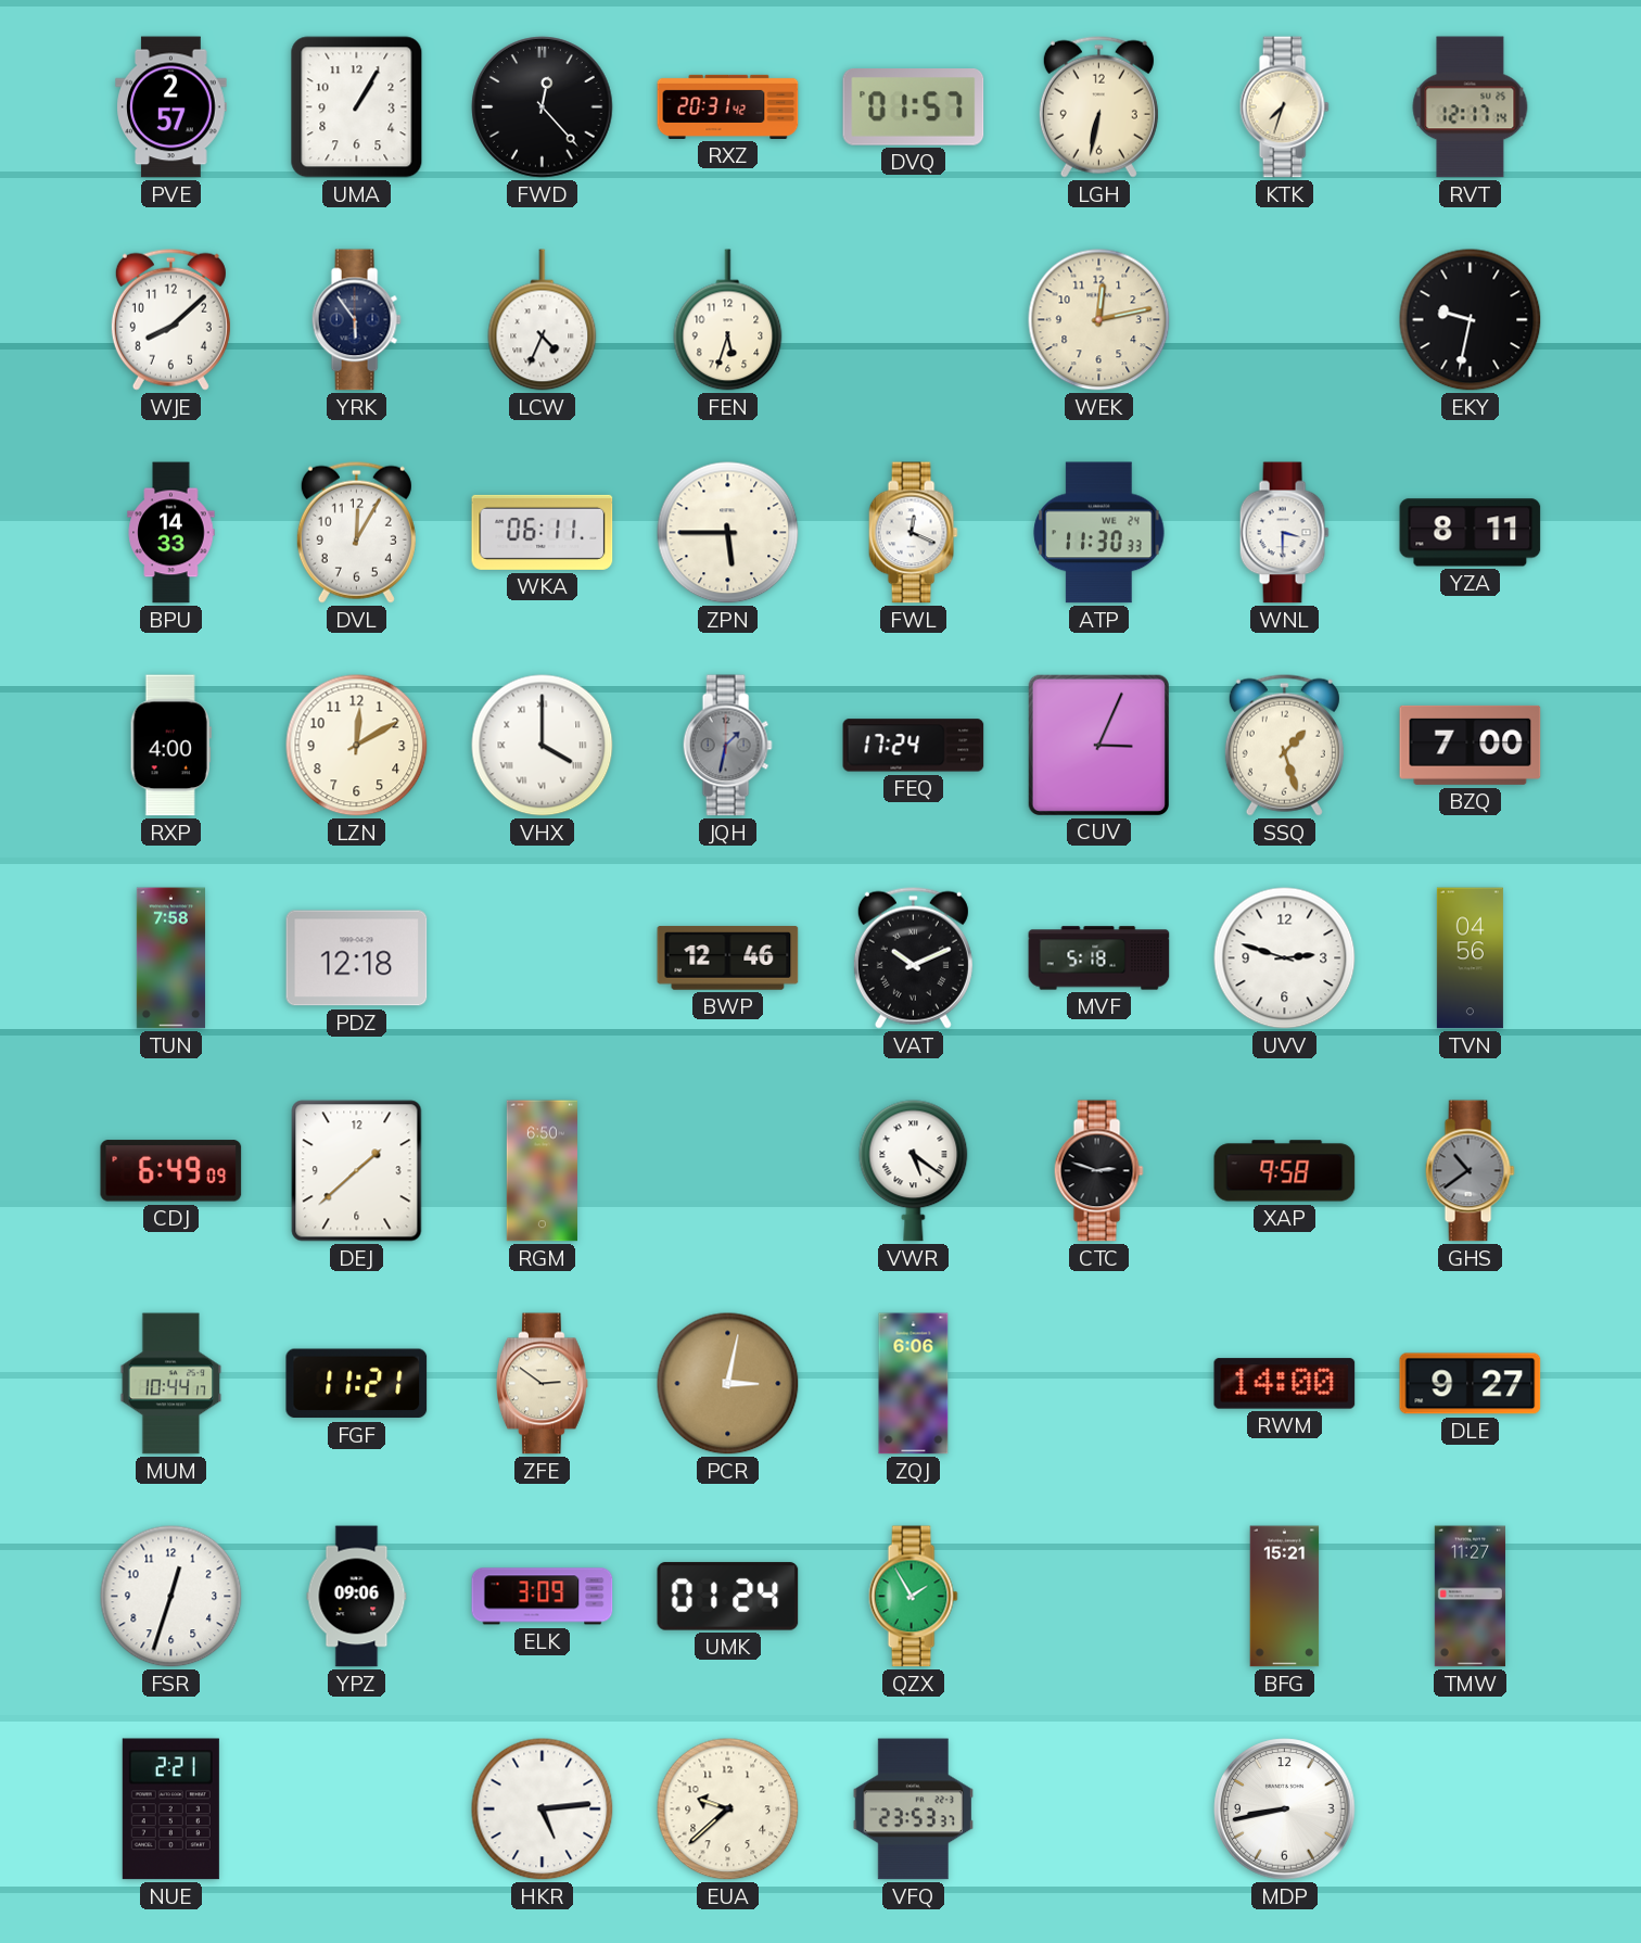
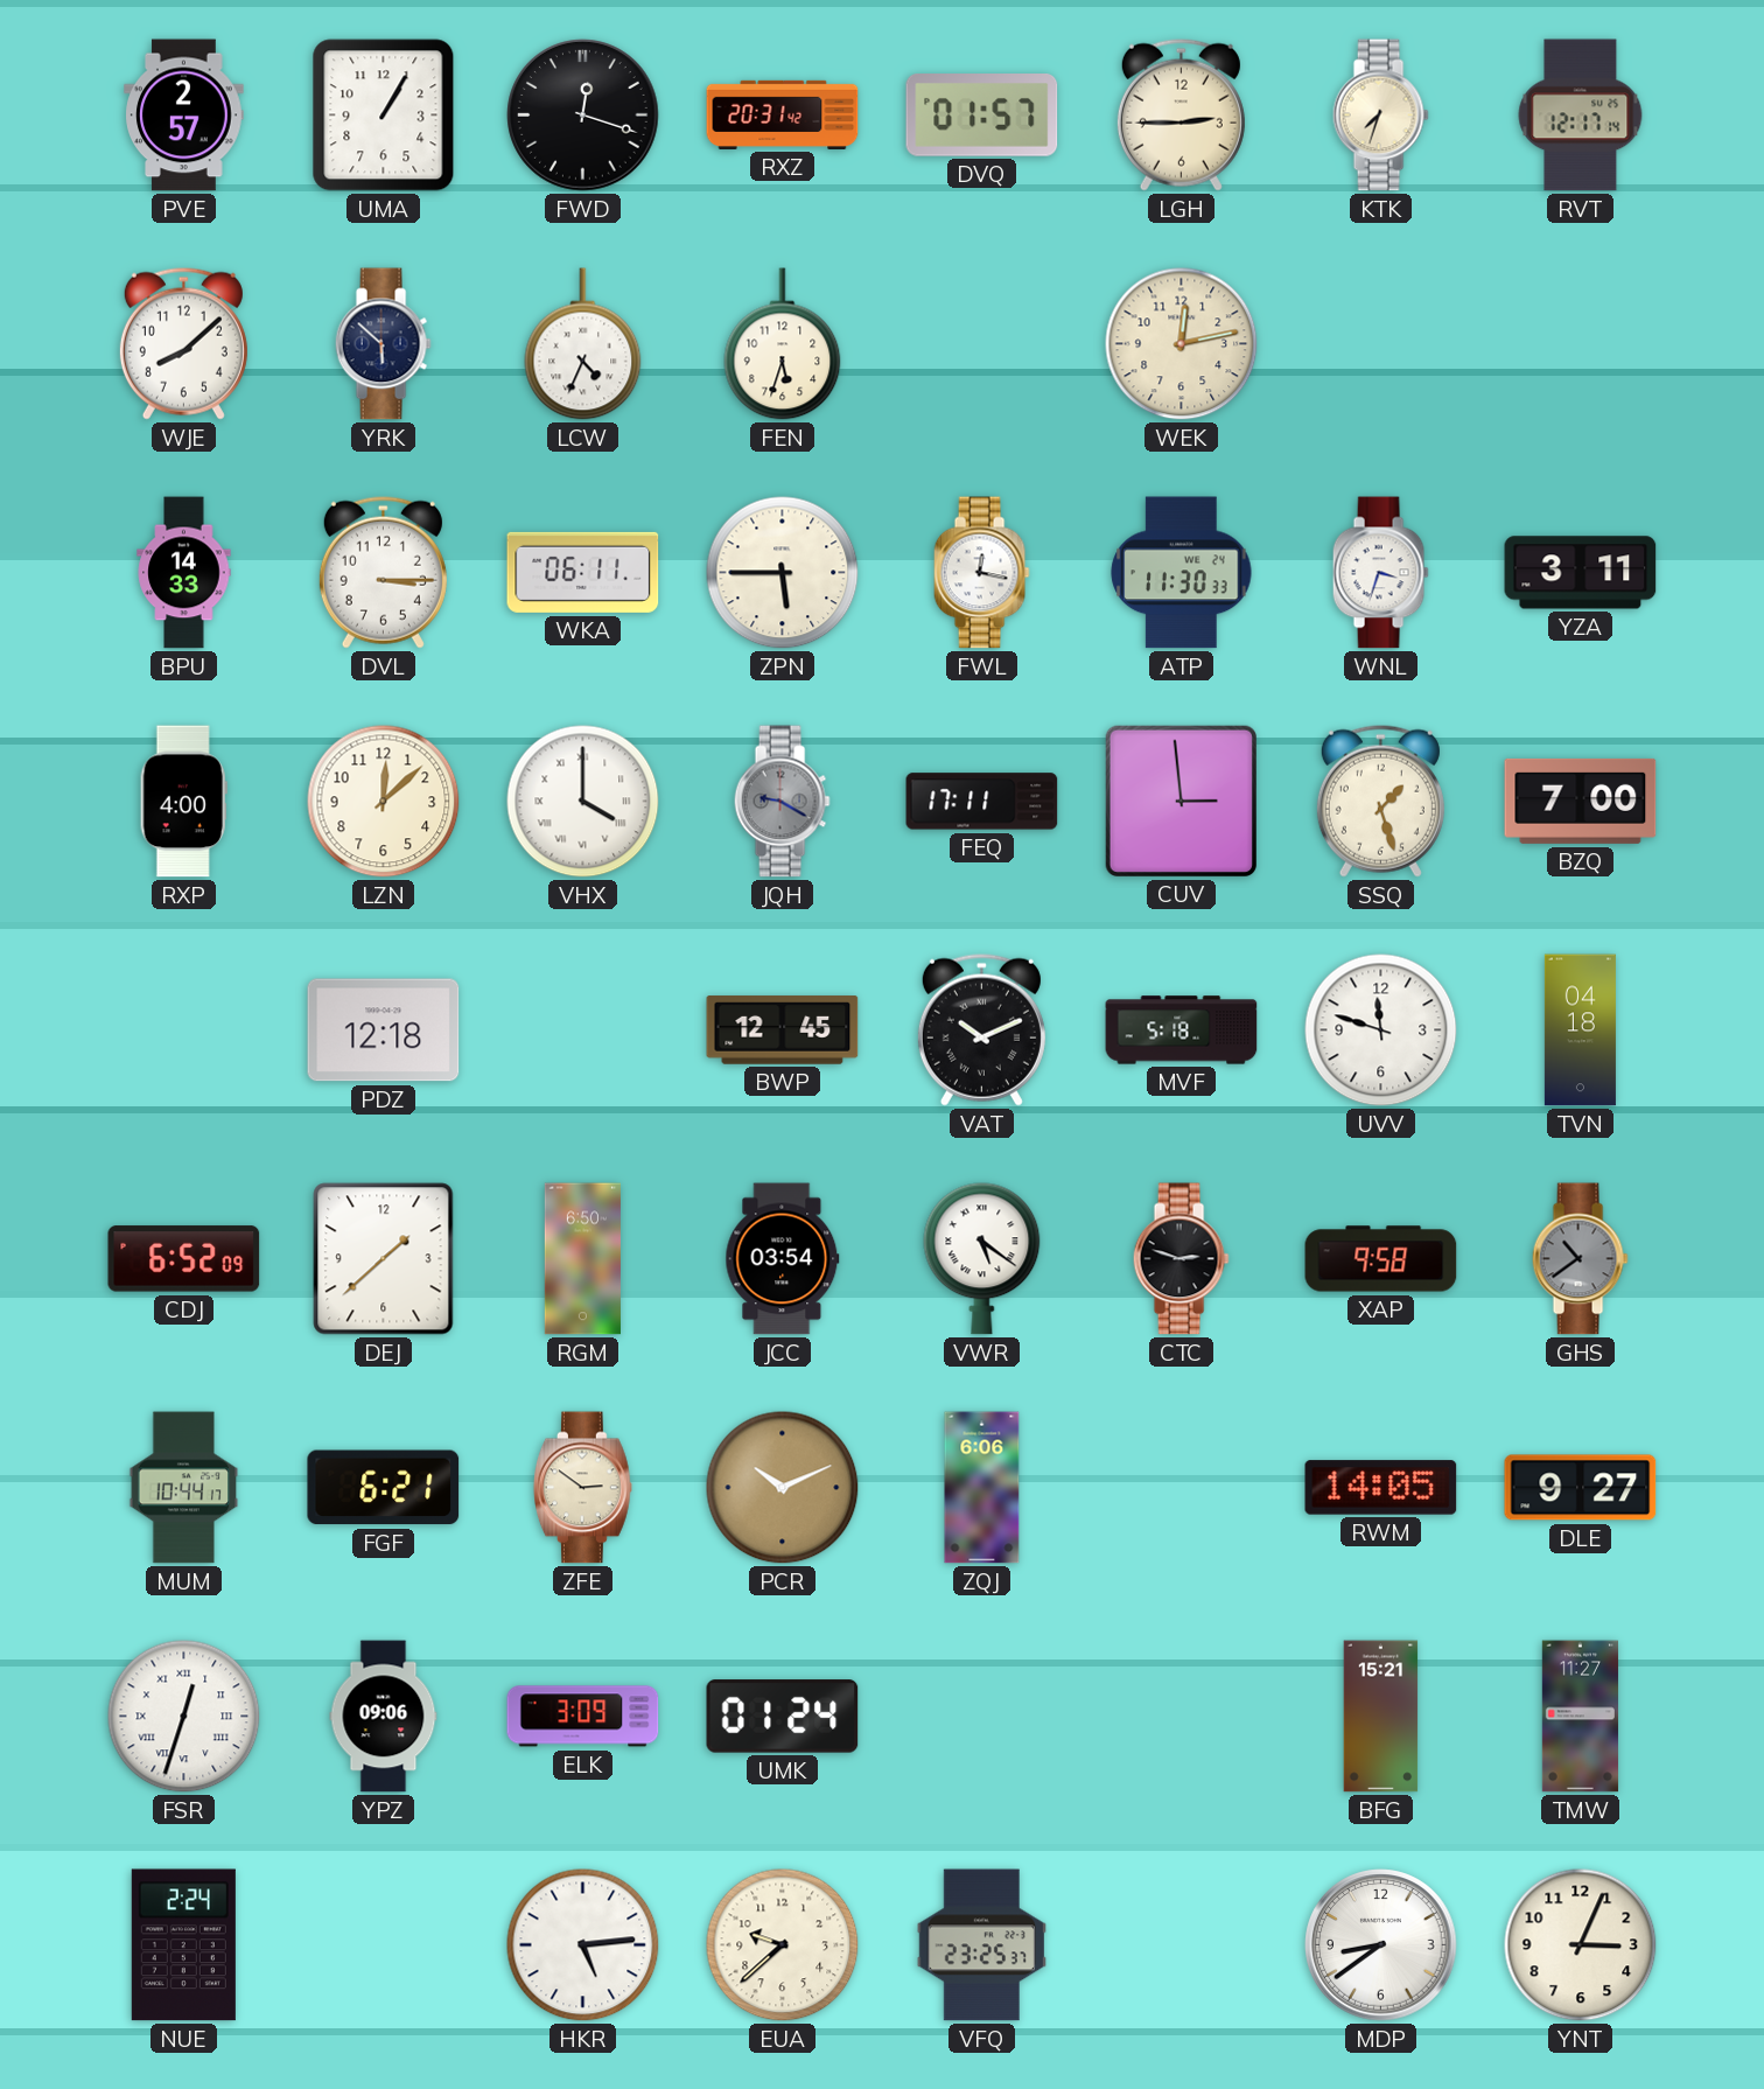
FWD: 12:23 -> 12:18
LGH: 6:32 -> 2:45
YRK: 5:54 -> 5:52
EKY: 9:32 -> none
DVL: 12:05 -> 3:15
FWL: 12:19 -> 12:17
WNL: 3:30 -> 3:33
YZA: 8:11 -> 3:11
LZN: 12:10 -> 12:08
JQH: 1:32 -> 9:20
FEQ: 17:24 -> 17:11
CUV: 3:04 -> 2:59
TUN: 7:58 -> none
BWP: 12:46 -> 12:45
UVV: 2:48 -> 11:48
TVN: 04:56 -> 04:18
CDJ: 6:49 -> 6:52
JCC: none -> 03:54
FGF: 11:21 -> 6:21
PCR: 3:02 -> 10:11
RWM: 14:00 -> 14:05
FSR numerals: Arabic -> Roman
QZX: 1:55 -> none
NUE: 2:21 -> 2:24
VFQ: 23:53 -> 23:25
MDP: 8:43 -> 8:39
YNT: none -> 3:04
